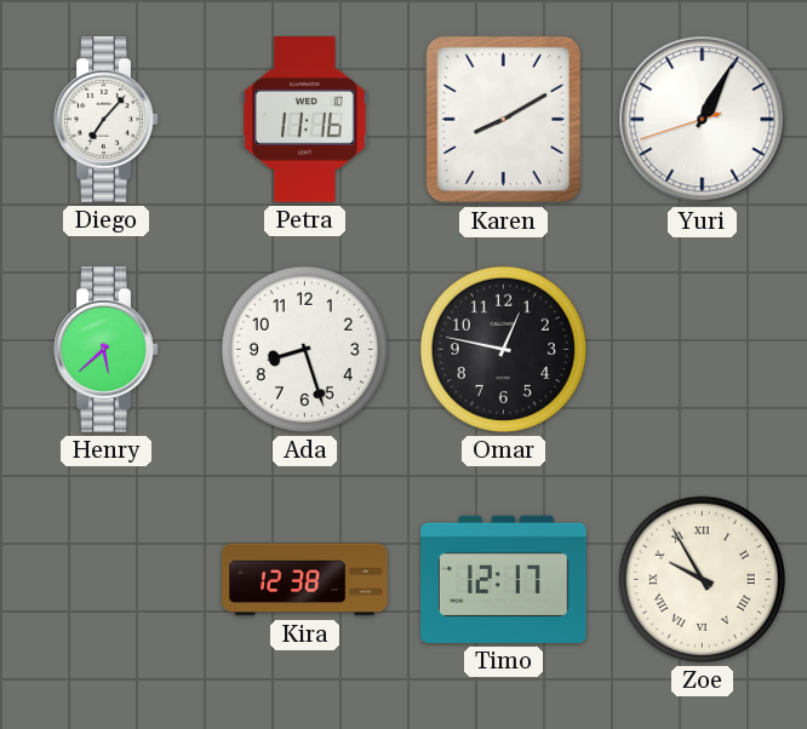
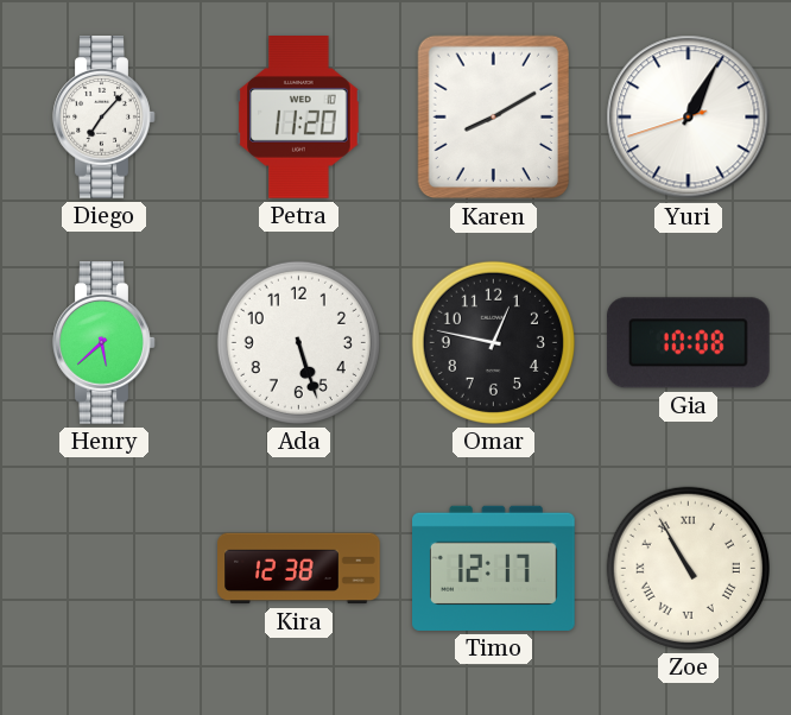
Petra: 11:16 -> 11:20
Ada: 8:27 -> 5:27
Gia: none -> 10:08
Zoe: 9:55 -> 10:55
